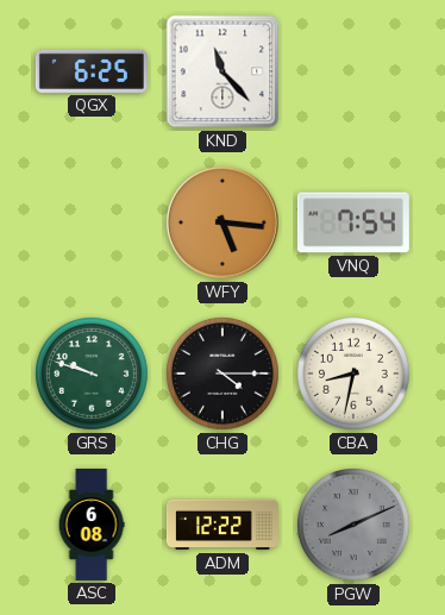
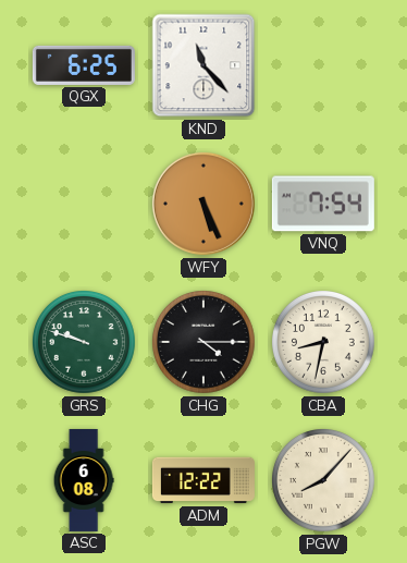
WFY: 5:16 -> 5:26
PGW: 8:11 -> 8:07
PGW dial: grey -> cream
